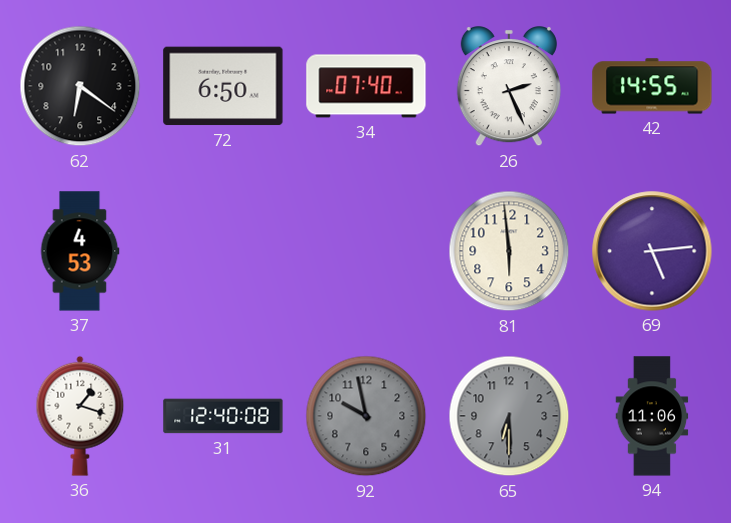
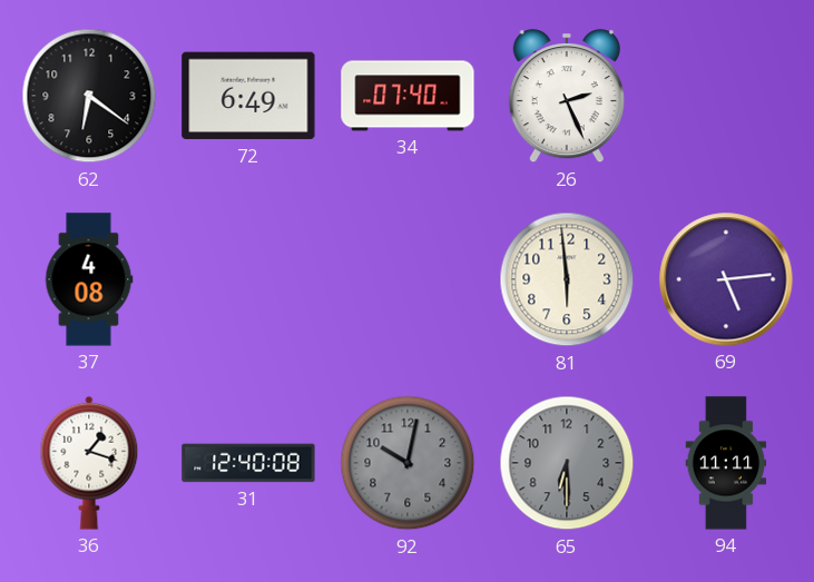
72: 6:50 -> 6:49
42: 14:55 -> none
37: 4:53 -> 4:08
92: 9:58 -> 10:02
94: 11:06 -> 11:11
